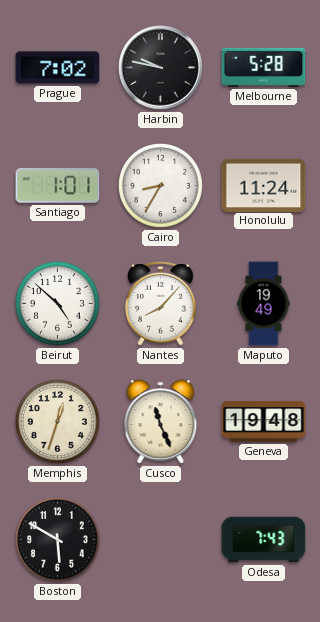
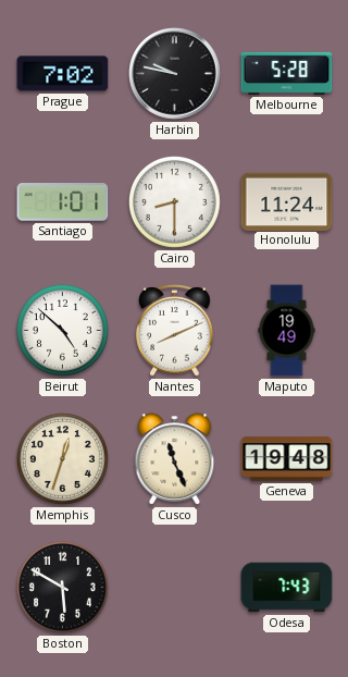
Cairo: 8:35 -> 8:30
Nantes: 8:07 -> 8:11
